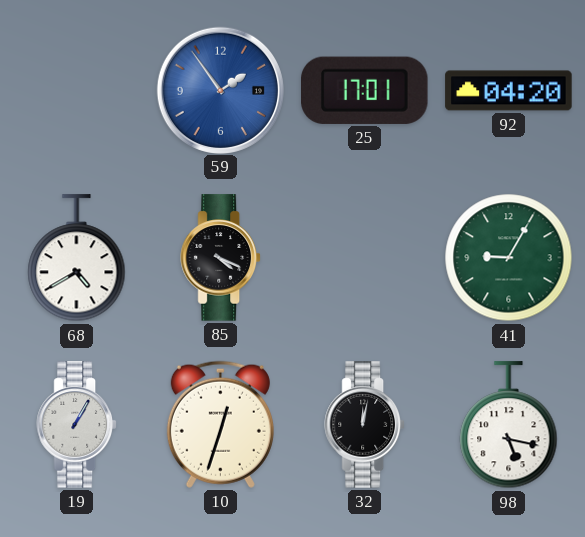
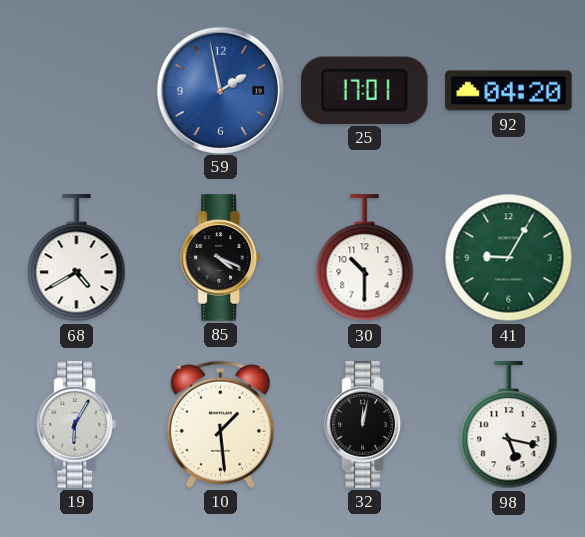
59: 1:54 -> 1:58
30: none -> 10:30
19: 1:05 -> 6:05
10: 12:33 -> 1:29
